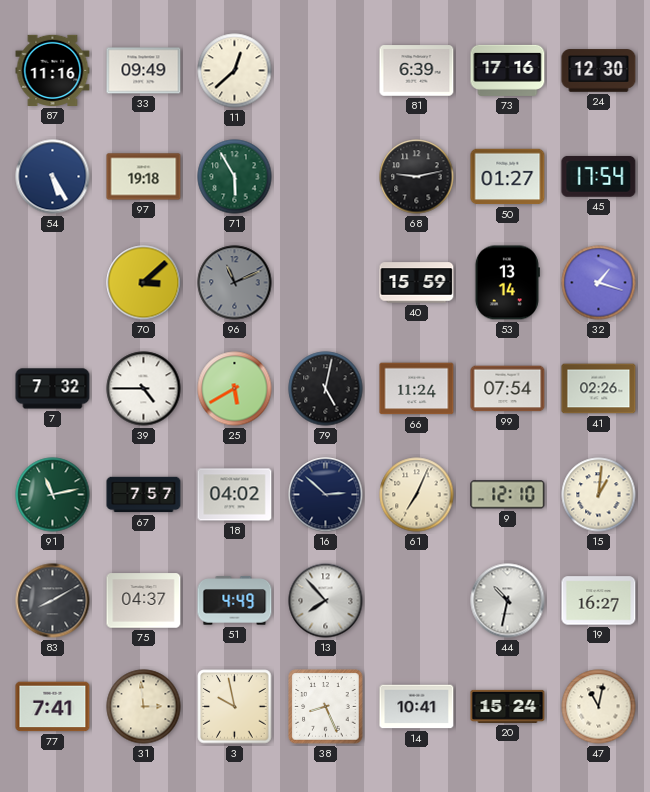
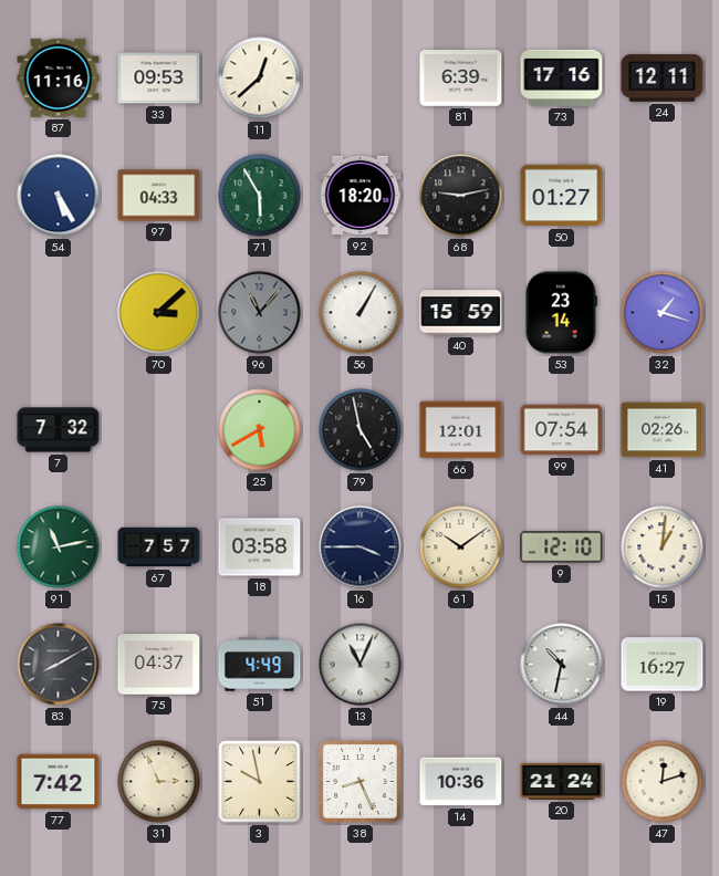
33: 09:49 -> 09:53
24: 12:30 -> 12:11
97: 19:18 -> 04:33
92: none -> 18:20
45: 17:54 -> none
96: 11:11 -> 11:07
56: none -> 1:05
53: 13:14 -> 23:14
39: 4:45 -> none
79: 5:02 -> 4:58
66: 11:24 -> 12:01
18: 04:02 -> 03:58
16: 2:52 -> 3:45
61: 7:04 -> 10:09
13: 7:53 -> 11:04
77: 7:41 -> 7:42
31: 2:59 -> 2:56
14: 10:41 -> 10:36
20: 15:24 -> 21:24
47: 11:02 -> 12:12
